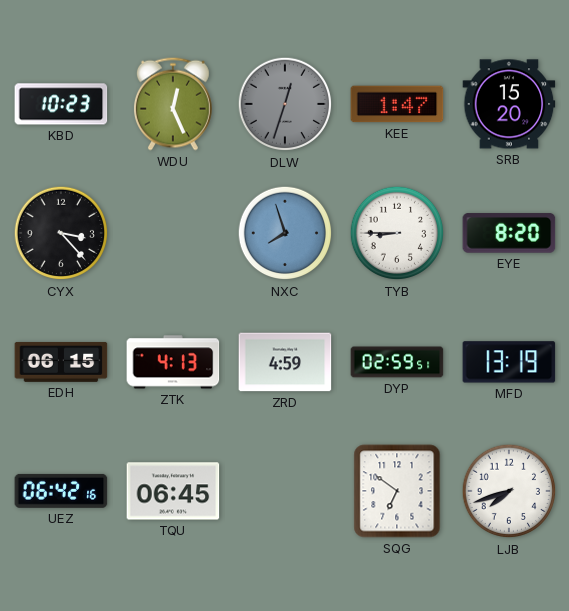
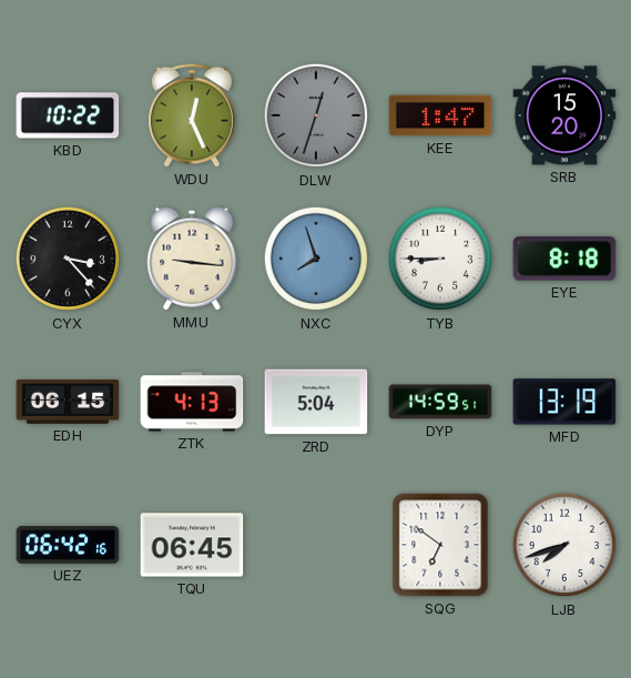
KBD: 10:23 -> 10:22
MMU: none -> 9:16
EYE: 8:20 -> 8:18
ZRD: 4:59 -> 5:04
DYP: 02:59 -> 14:59
